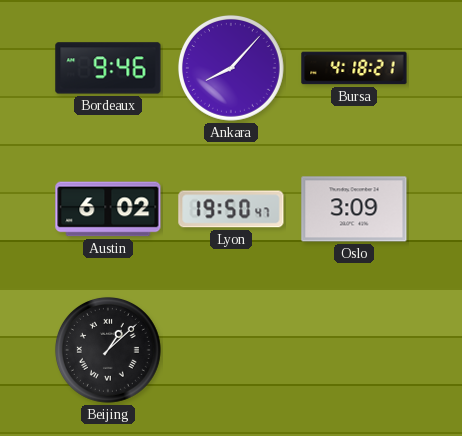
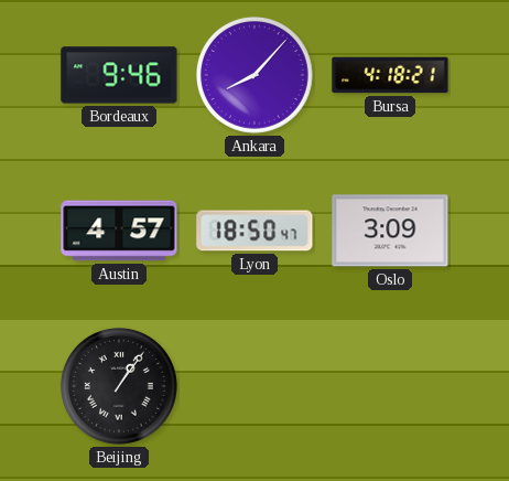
Austin: 6:02 -> 4:57
Lyon: 19:50 -> 18:50
Beijing: 1:08 -> 1:06
